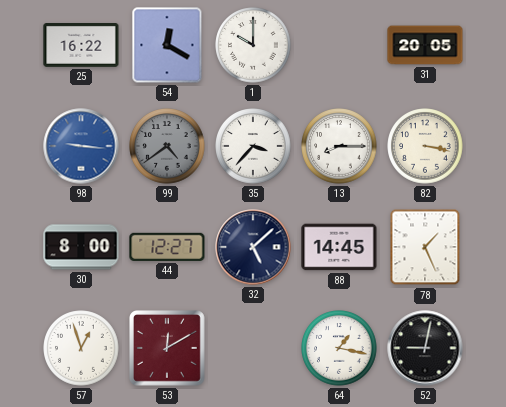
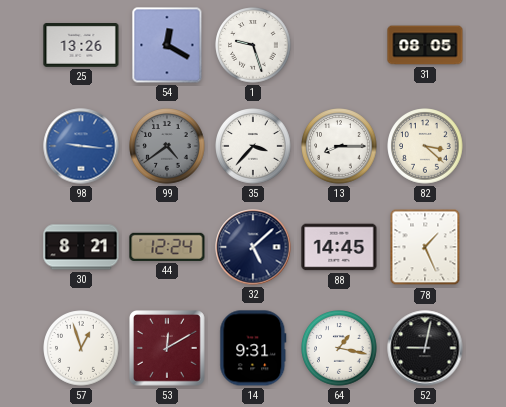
25: 16:22 -> 13:26
1: 10:00 -> 9:27
31: 20:05 -> 08:05
82: 3:17 -> 3:22
30: 8:00 -> 8:21
44: 12:27 -> 12:24
14: none -> 9:31
